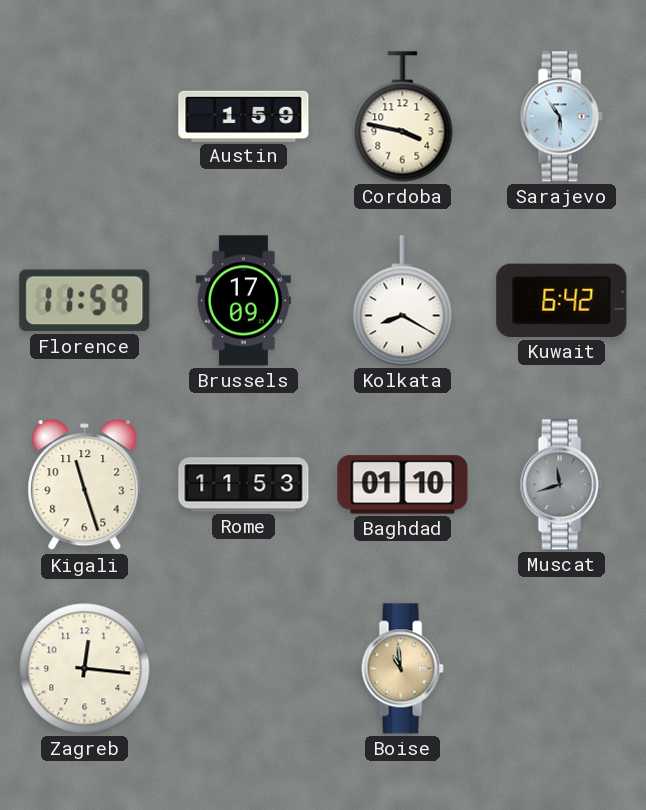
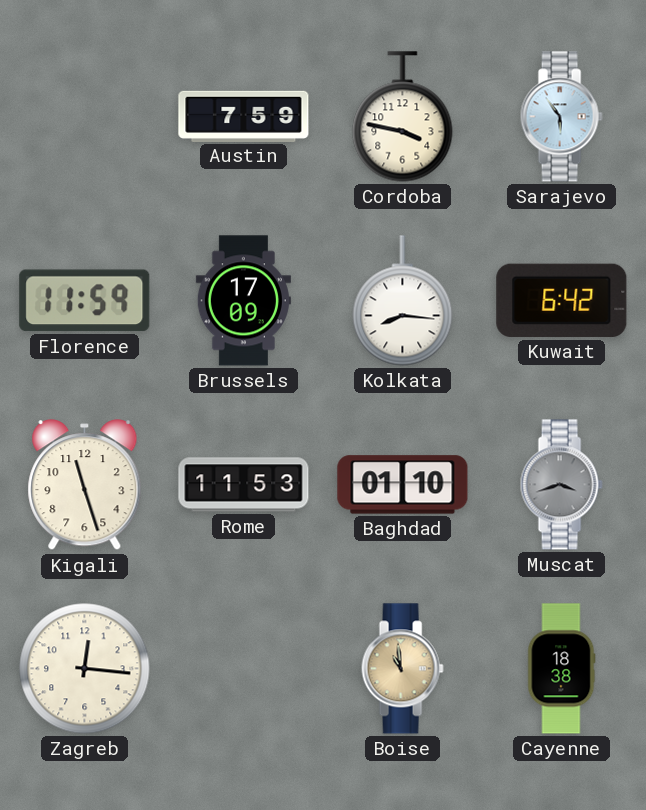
Austin: 1:59 -> 7:59
Kolkata: 8:20 -> 8:16
Muscat: 11:42 -> 3:42
Cayenne: none -> 18:38
